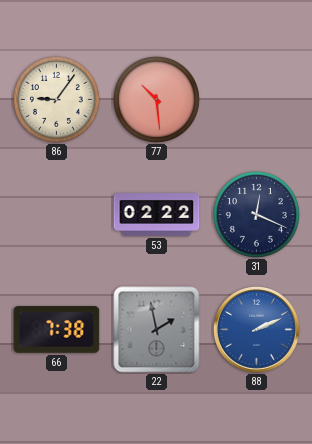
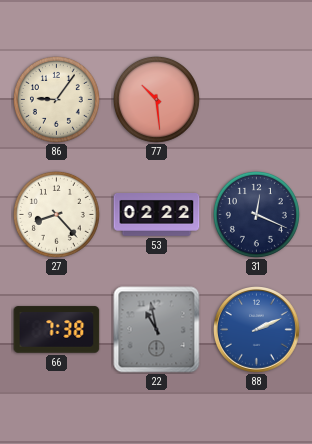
27: none -> 8:23
22: 1:58 -> 10:58
